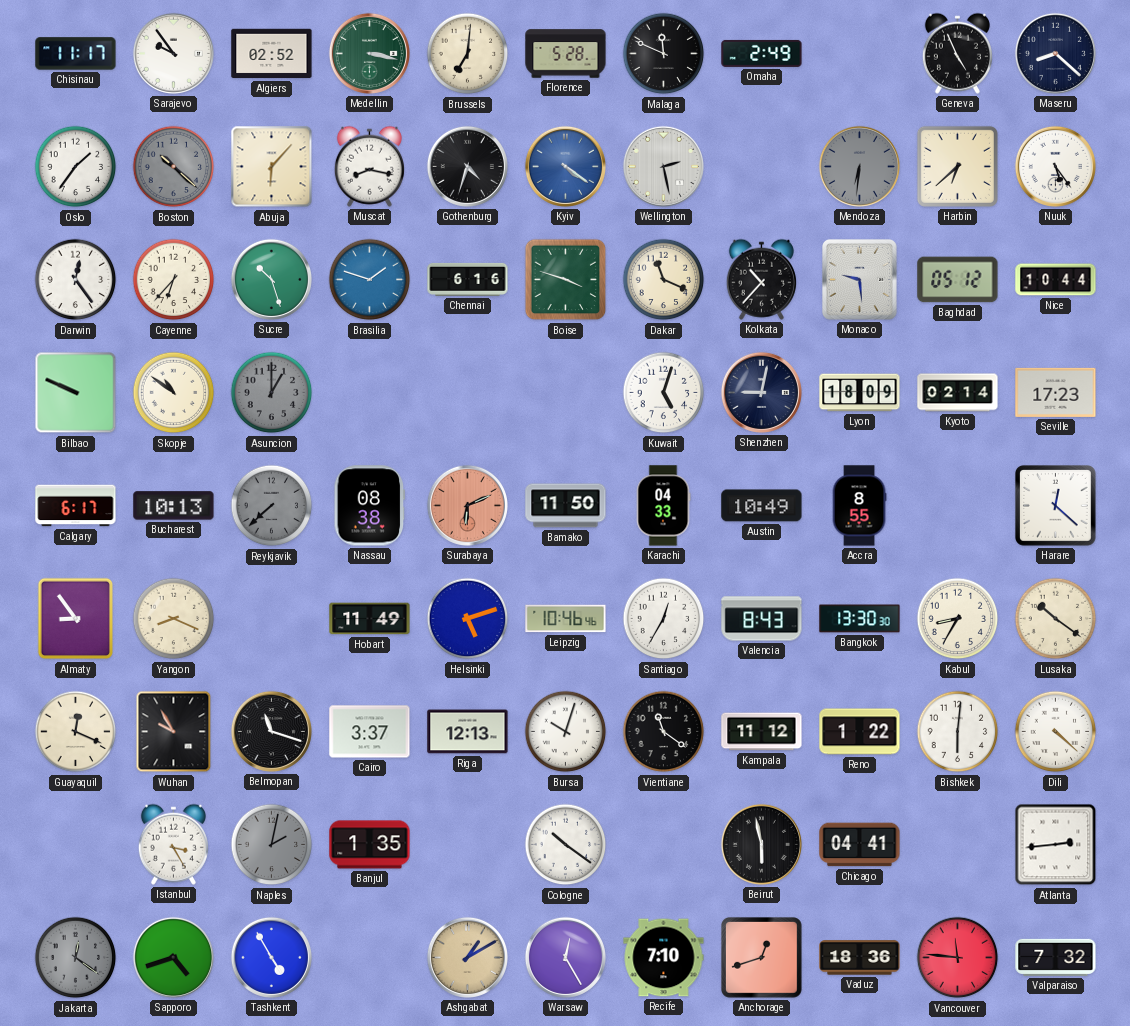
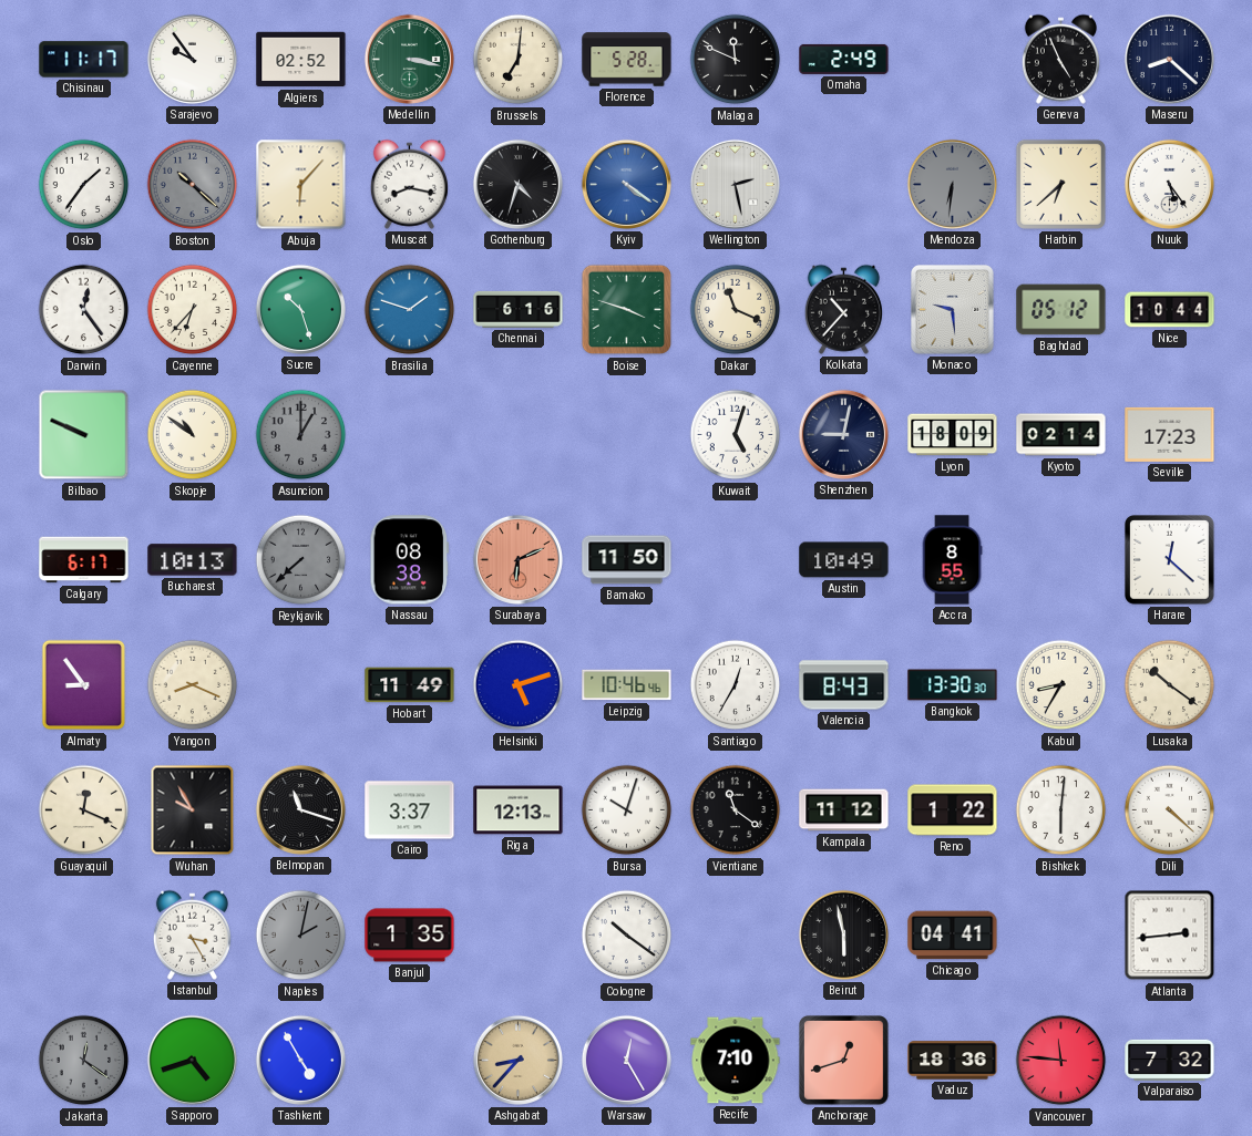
Karachi: 04:33 -> none
Ashgabat: 1:10 -> 8:37
